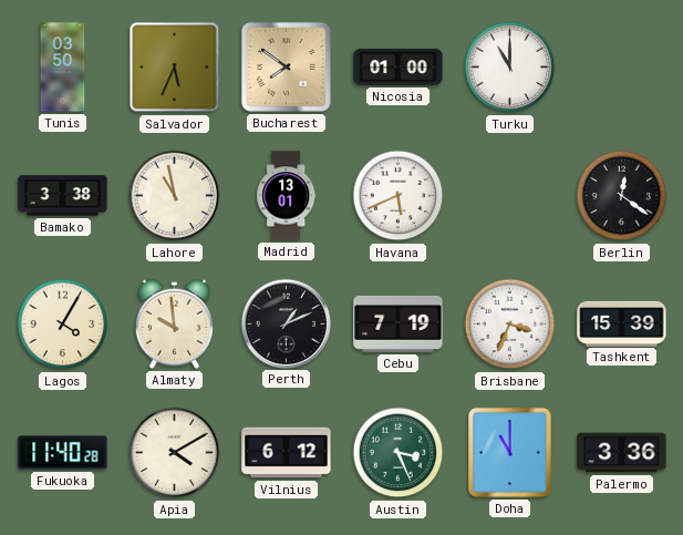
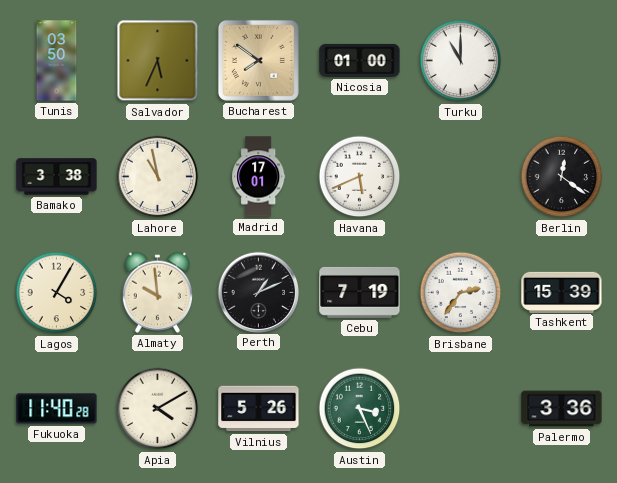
Madrid: 13:01 -> 17:01
Brisbane: 3:34 -> 2:36
Vilnius: 6:12 -> 5:26
Doha: 11:00 -> none
